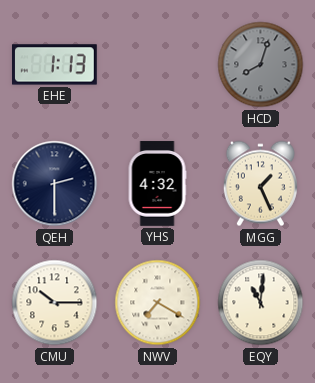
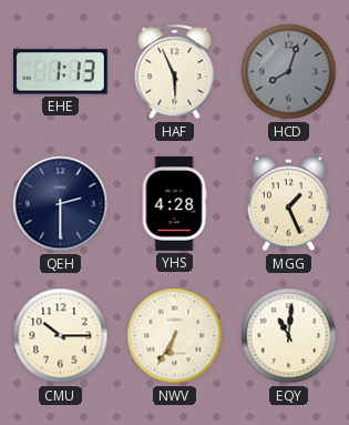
HAF: none -> 5:56
YHS: 4:32 -> 4:28
NWV: 7:20 -> 6:35
